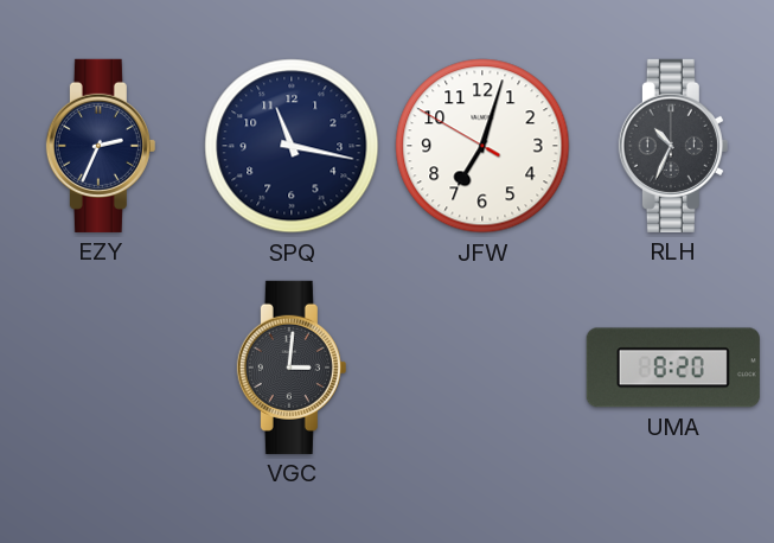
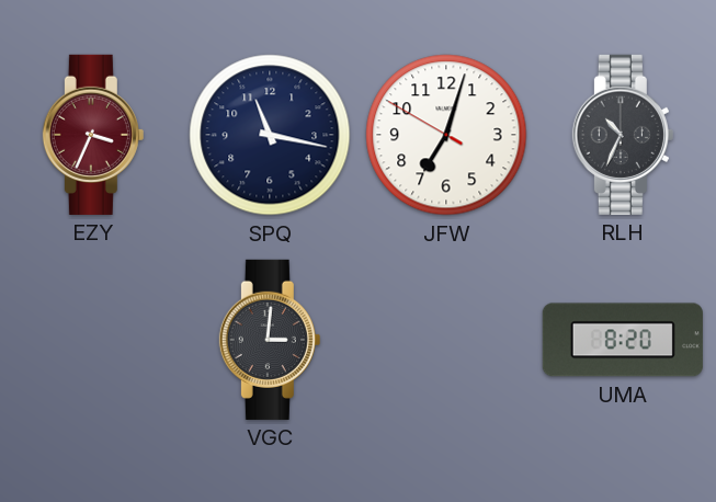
EZY: 2:34 -> 3:34
EZY dial: navy -> burgundy
